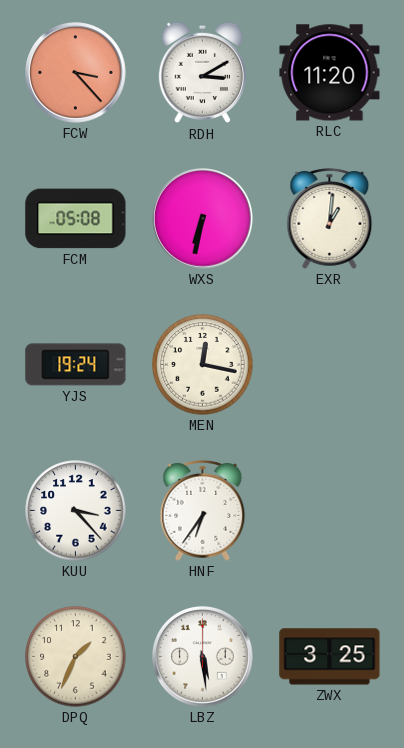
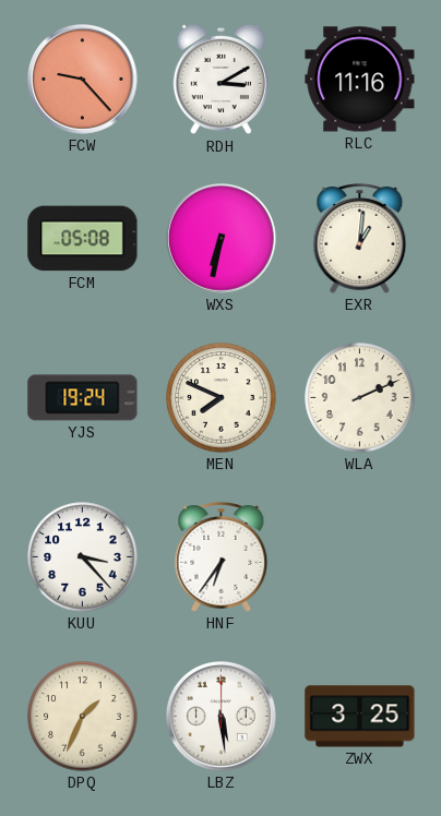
FCW: 3:23 -> 9:23
RLC: 11:20 -> 11:16
MEN: 12:17 -> 7:49
WLA: none -> 2:11
